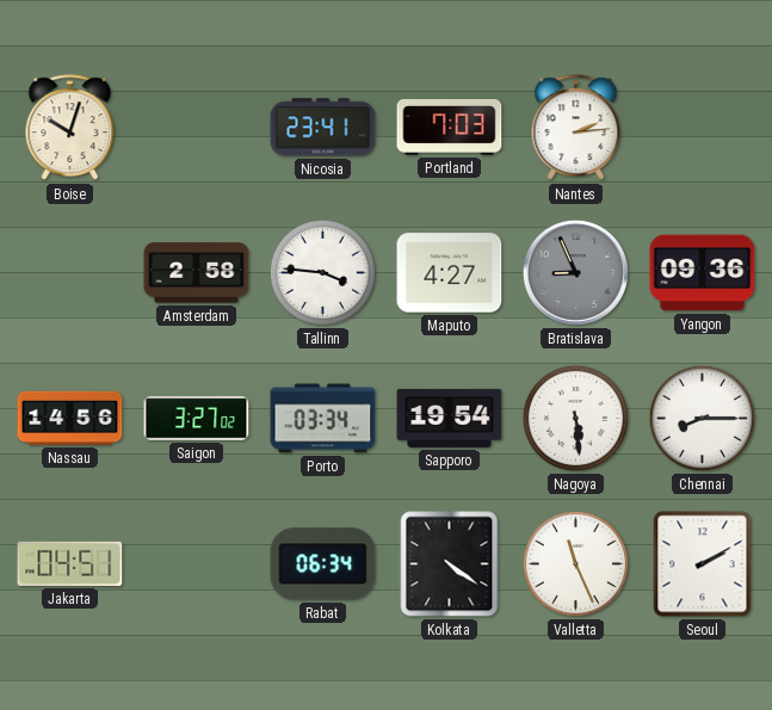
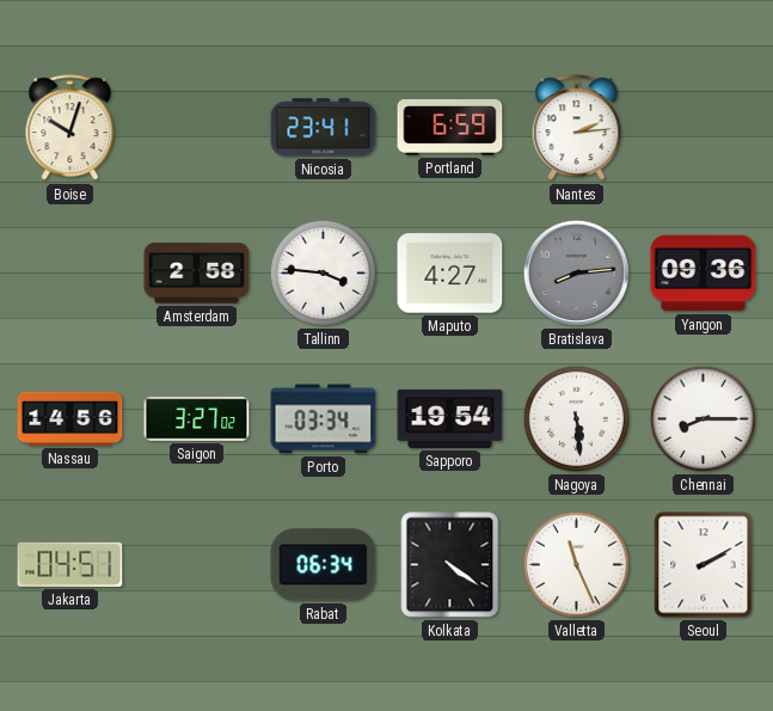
Portland: 7:03 -> 6:59
Bratislava: 8:56 -> 8:14
